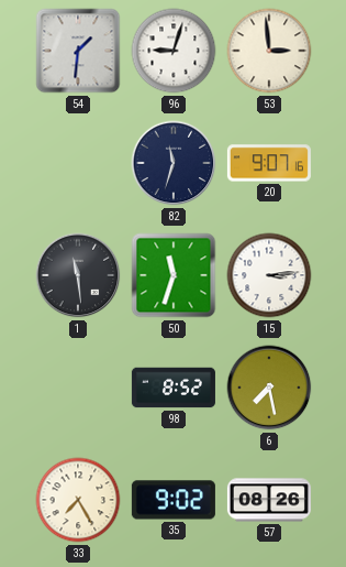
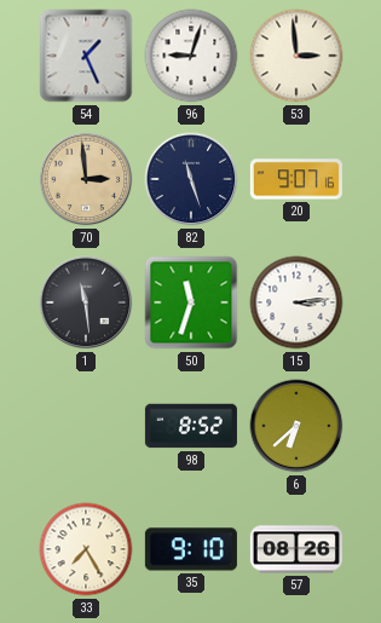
54: 1:31 -> 1:26
70: none -> 2:59
82: 11:33 -> 11:27
6: 7:28 -> 6:38
35: 9:02 -> 9:10
